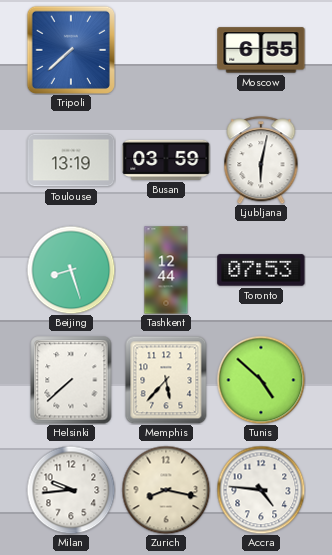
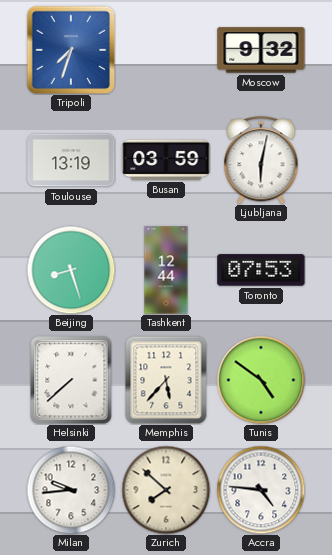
Tripoli: 7:38 -> 7:33
Moscow: 6:55 -> 9:32
Tunis: 4:52 -> 4:51
Zurich: 8:17 -> 7:52
